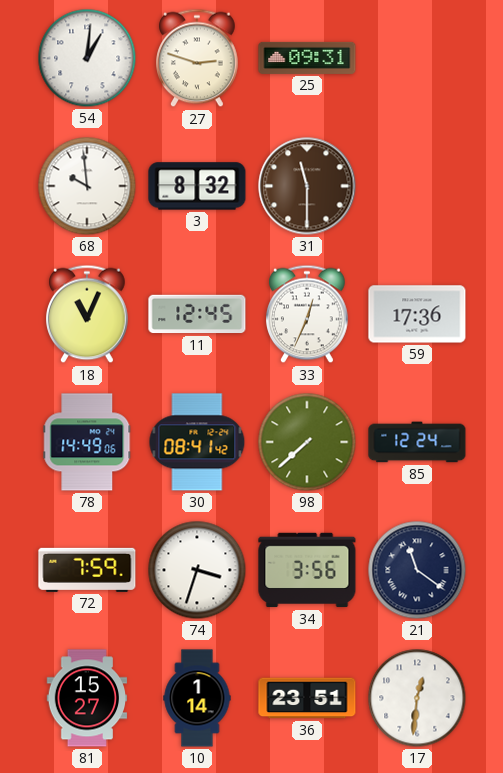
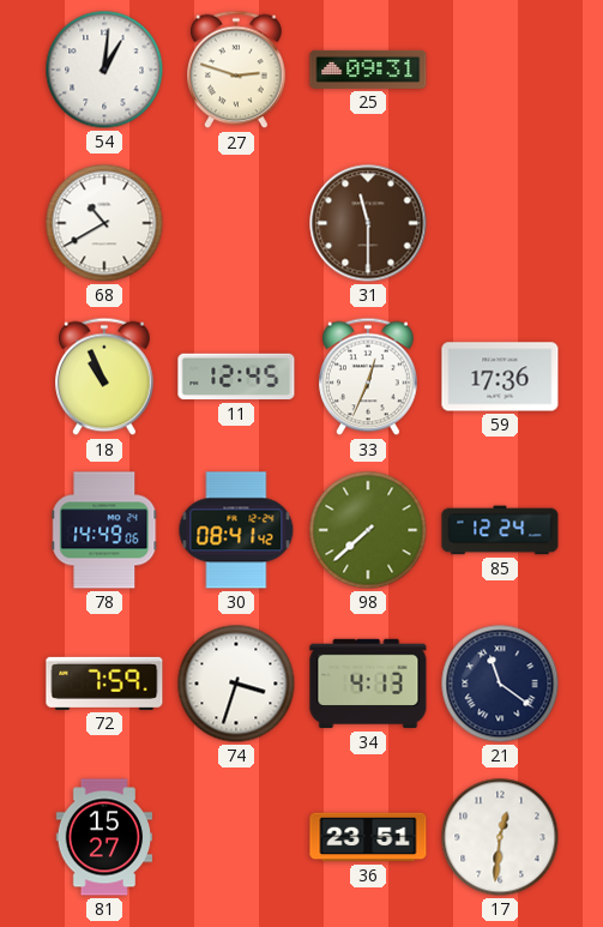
68: 9:59 -> 10:40
3: 8:32 -> none
18: 11:04 -> 10:56
34: 3:56 -> 4:13
10: 1:14 -> none
